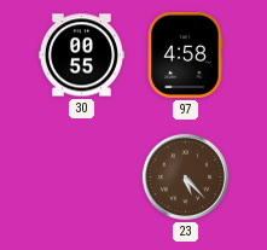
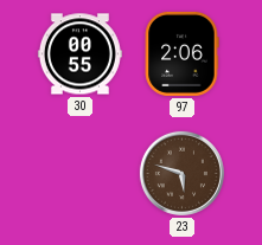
97: 4:58 -> 2:06
23: 5:23 -> 5:48
